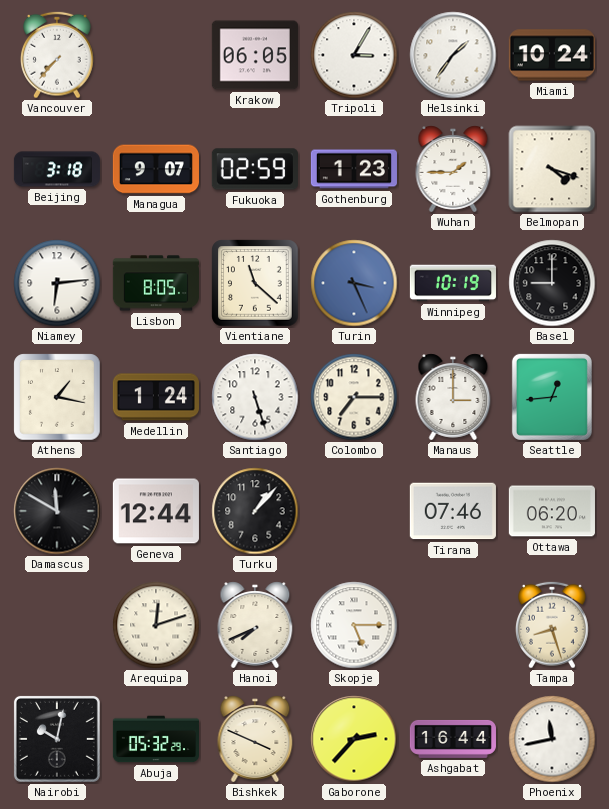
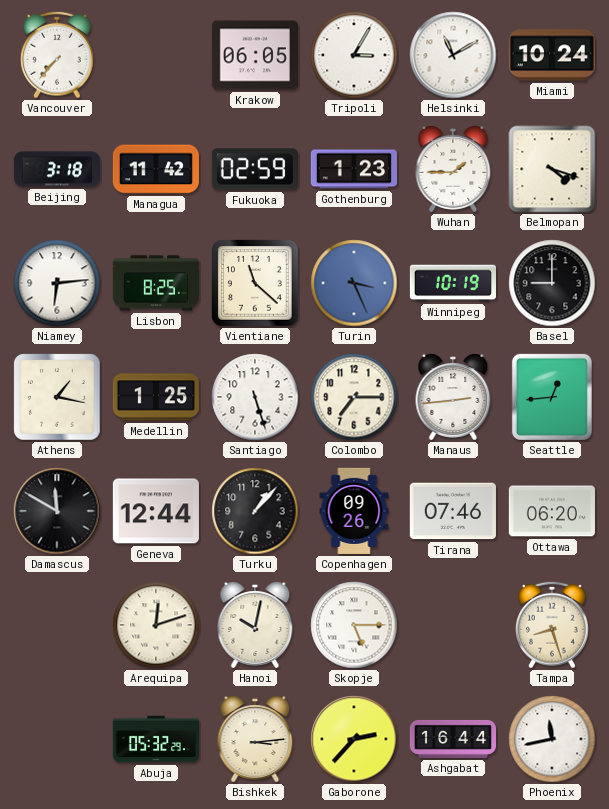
Helsinki: 1:36 -> 11:10
Managua: 9:07 -> 11:42
Lisbon: 8:05 -> 8:25
Medellin: 1:24 -> 1:25
Manaus: 3:00 -> 2:44
Copenhagen: none -> 09:26
Hanoi: 7:41 -> 10:02
Nairobi: 10:02 -> none
Bishkek: 3:49 -> 3:14
